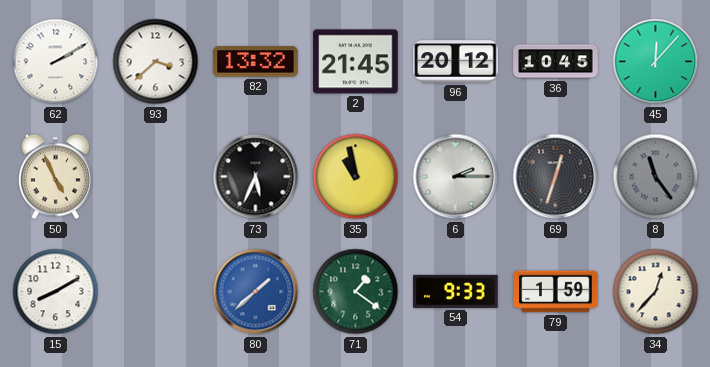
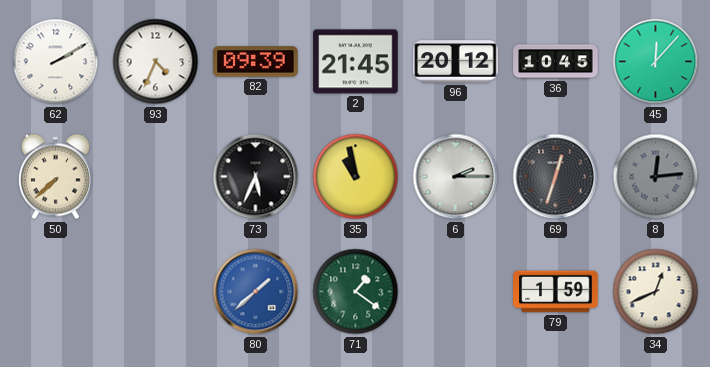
93: 3:38 -> 4:34
82: 13:32 -> 09:39
50: 4:56 -> 7:38
8: 11:24 -> 12:14
15: 8:10 -> none
54: 9:33 -> none
34: 12:37 -> 12:41
